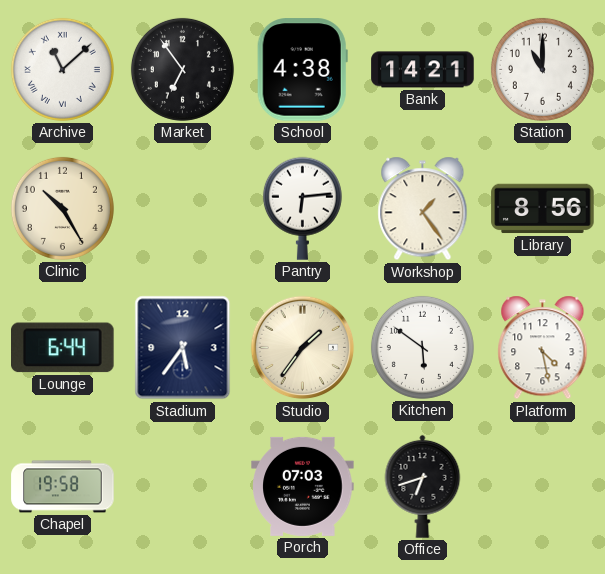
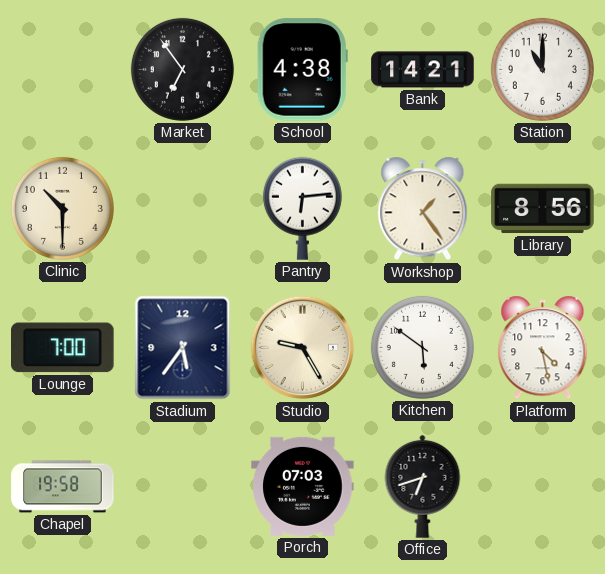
Archive: 11:08 -> none
Clinic: 10:25 -> 10:30
Lounge: 6:44 -> 7:00
Studio: 1:36 -> 9:25
